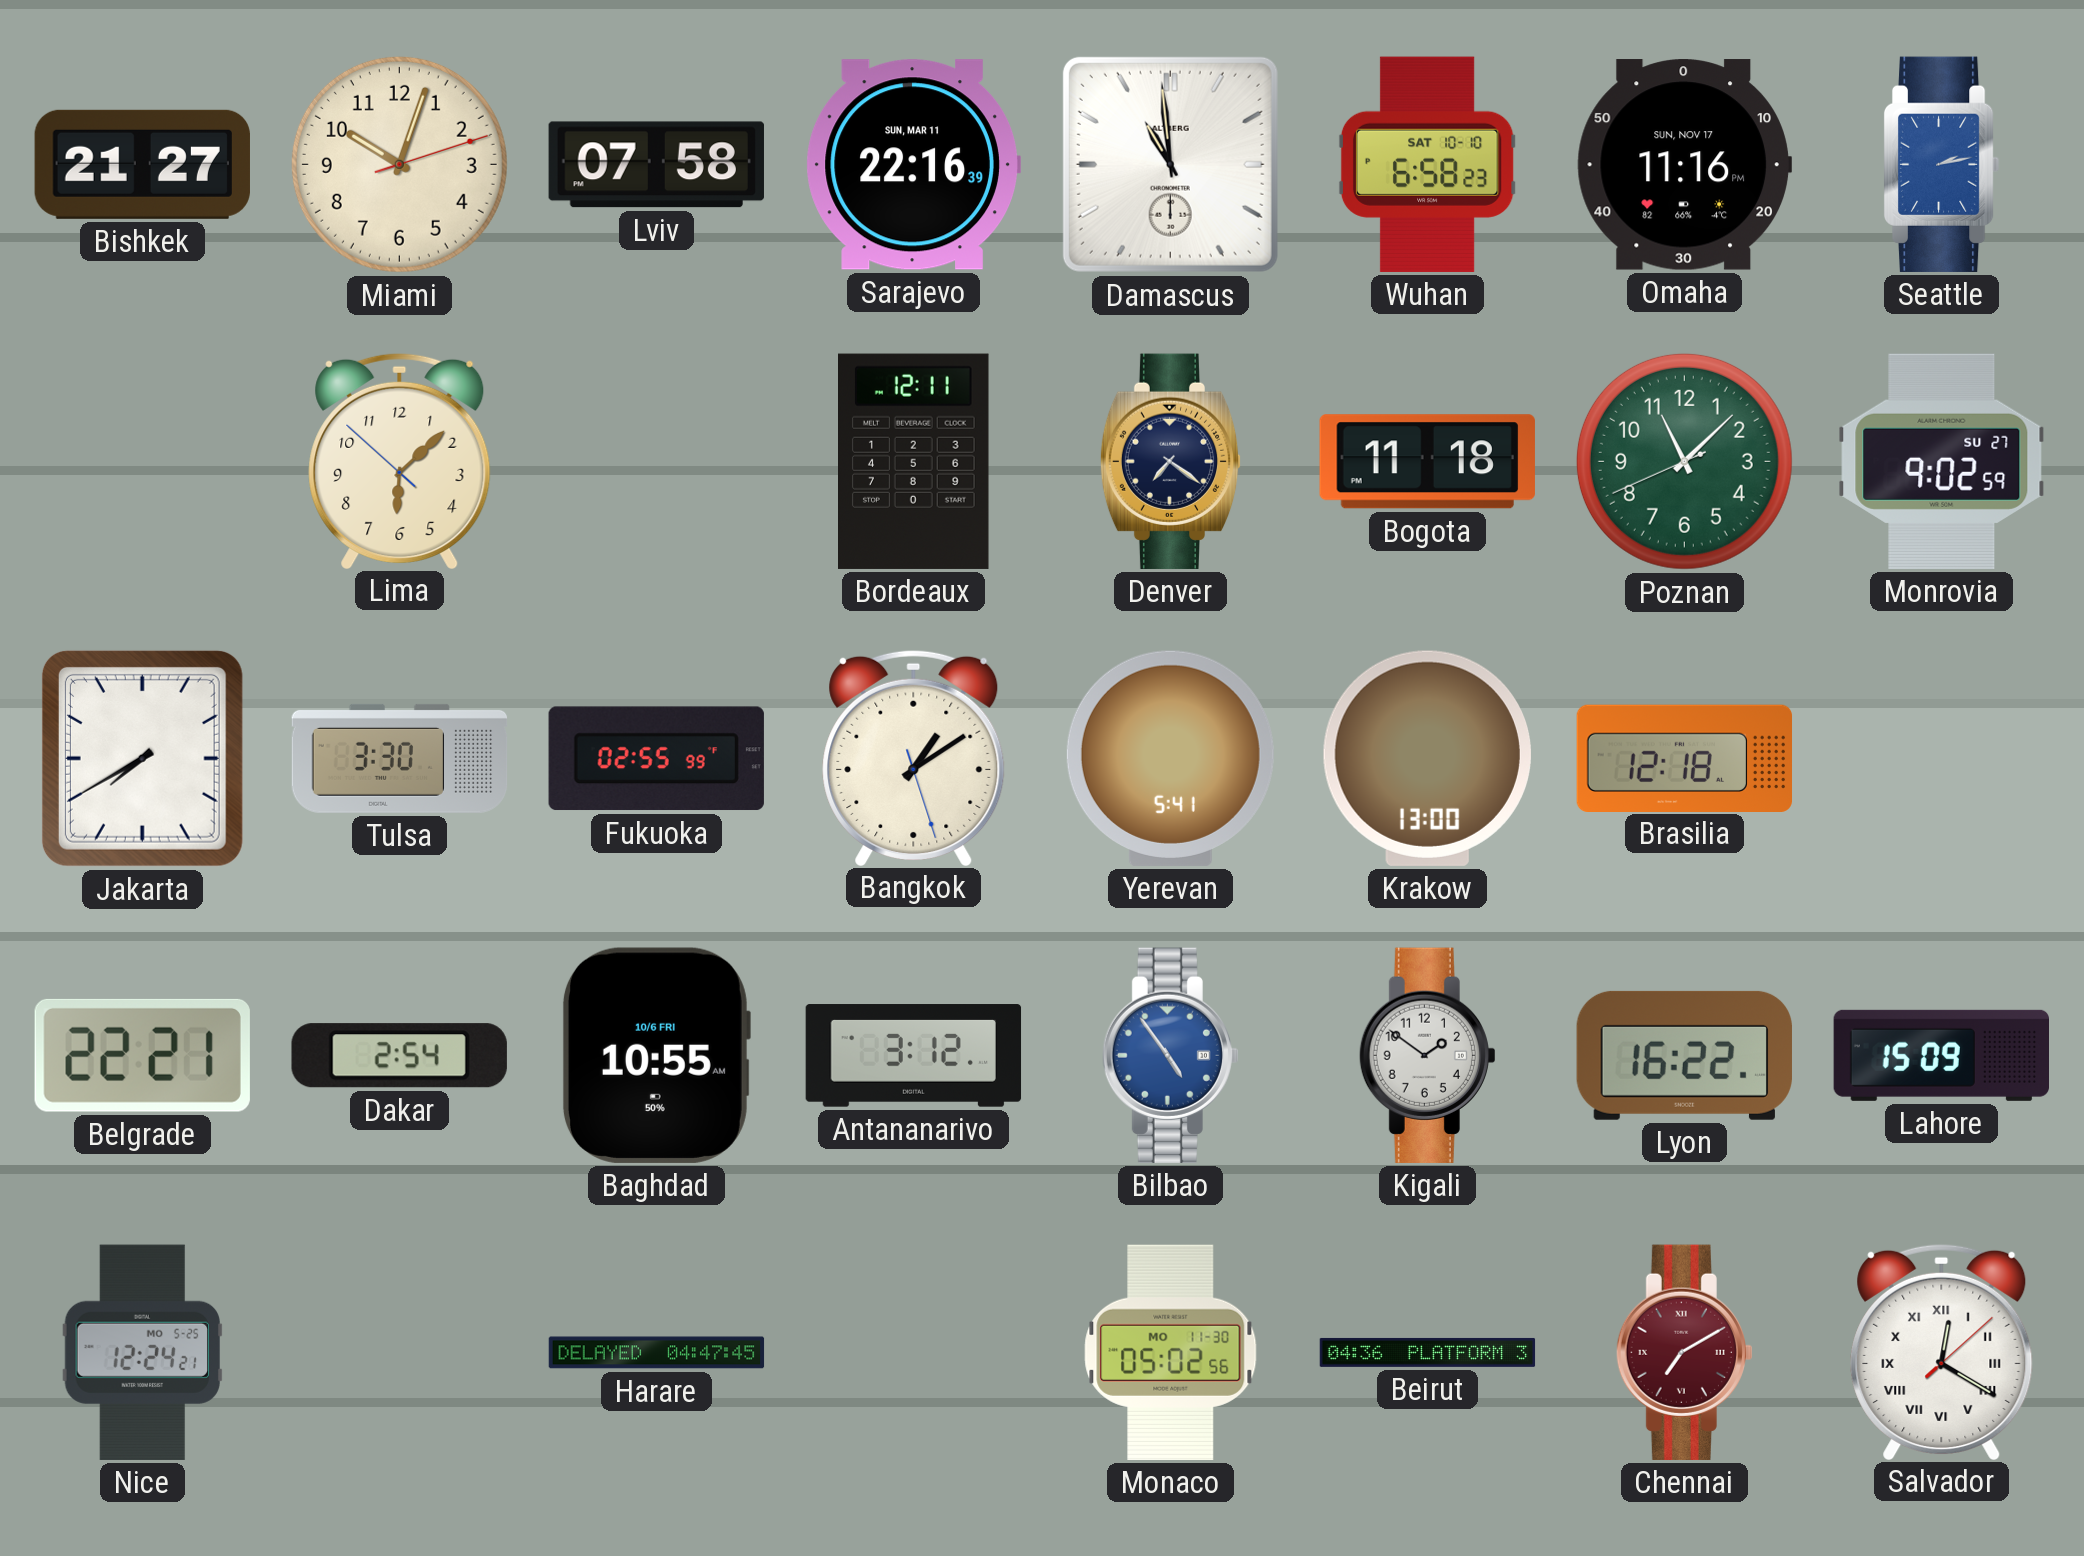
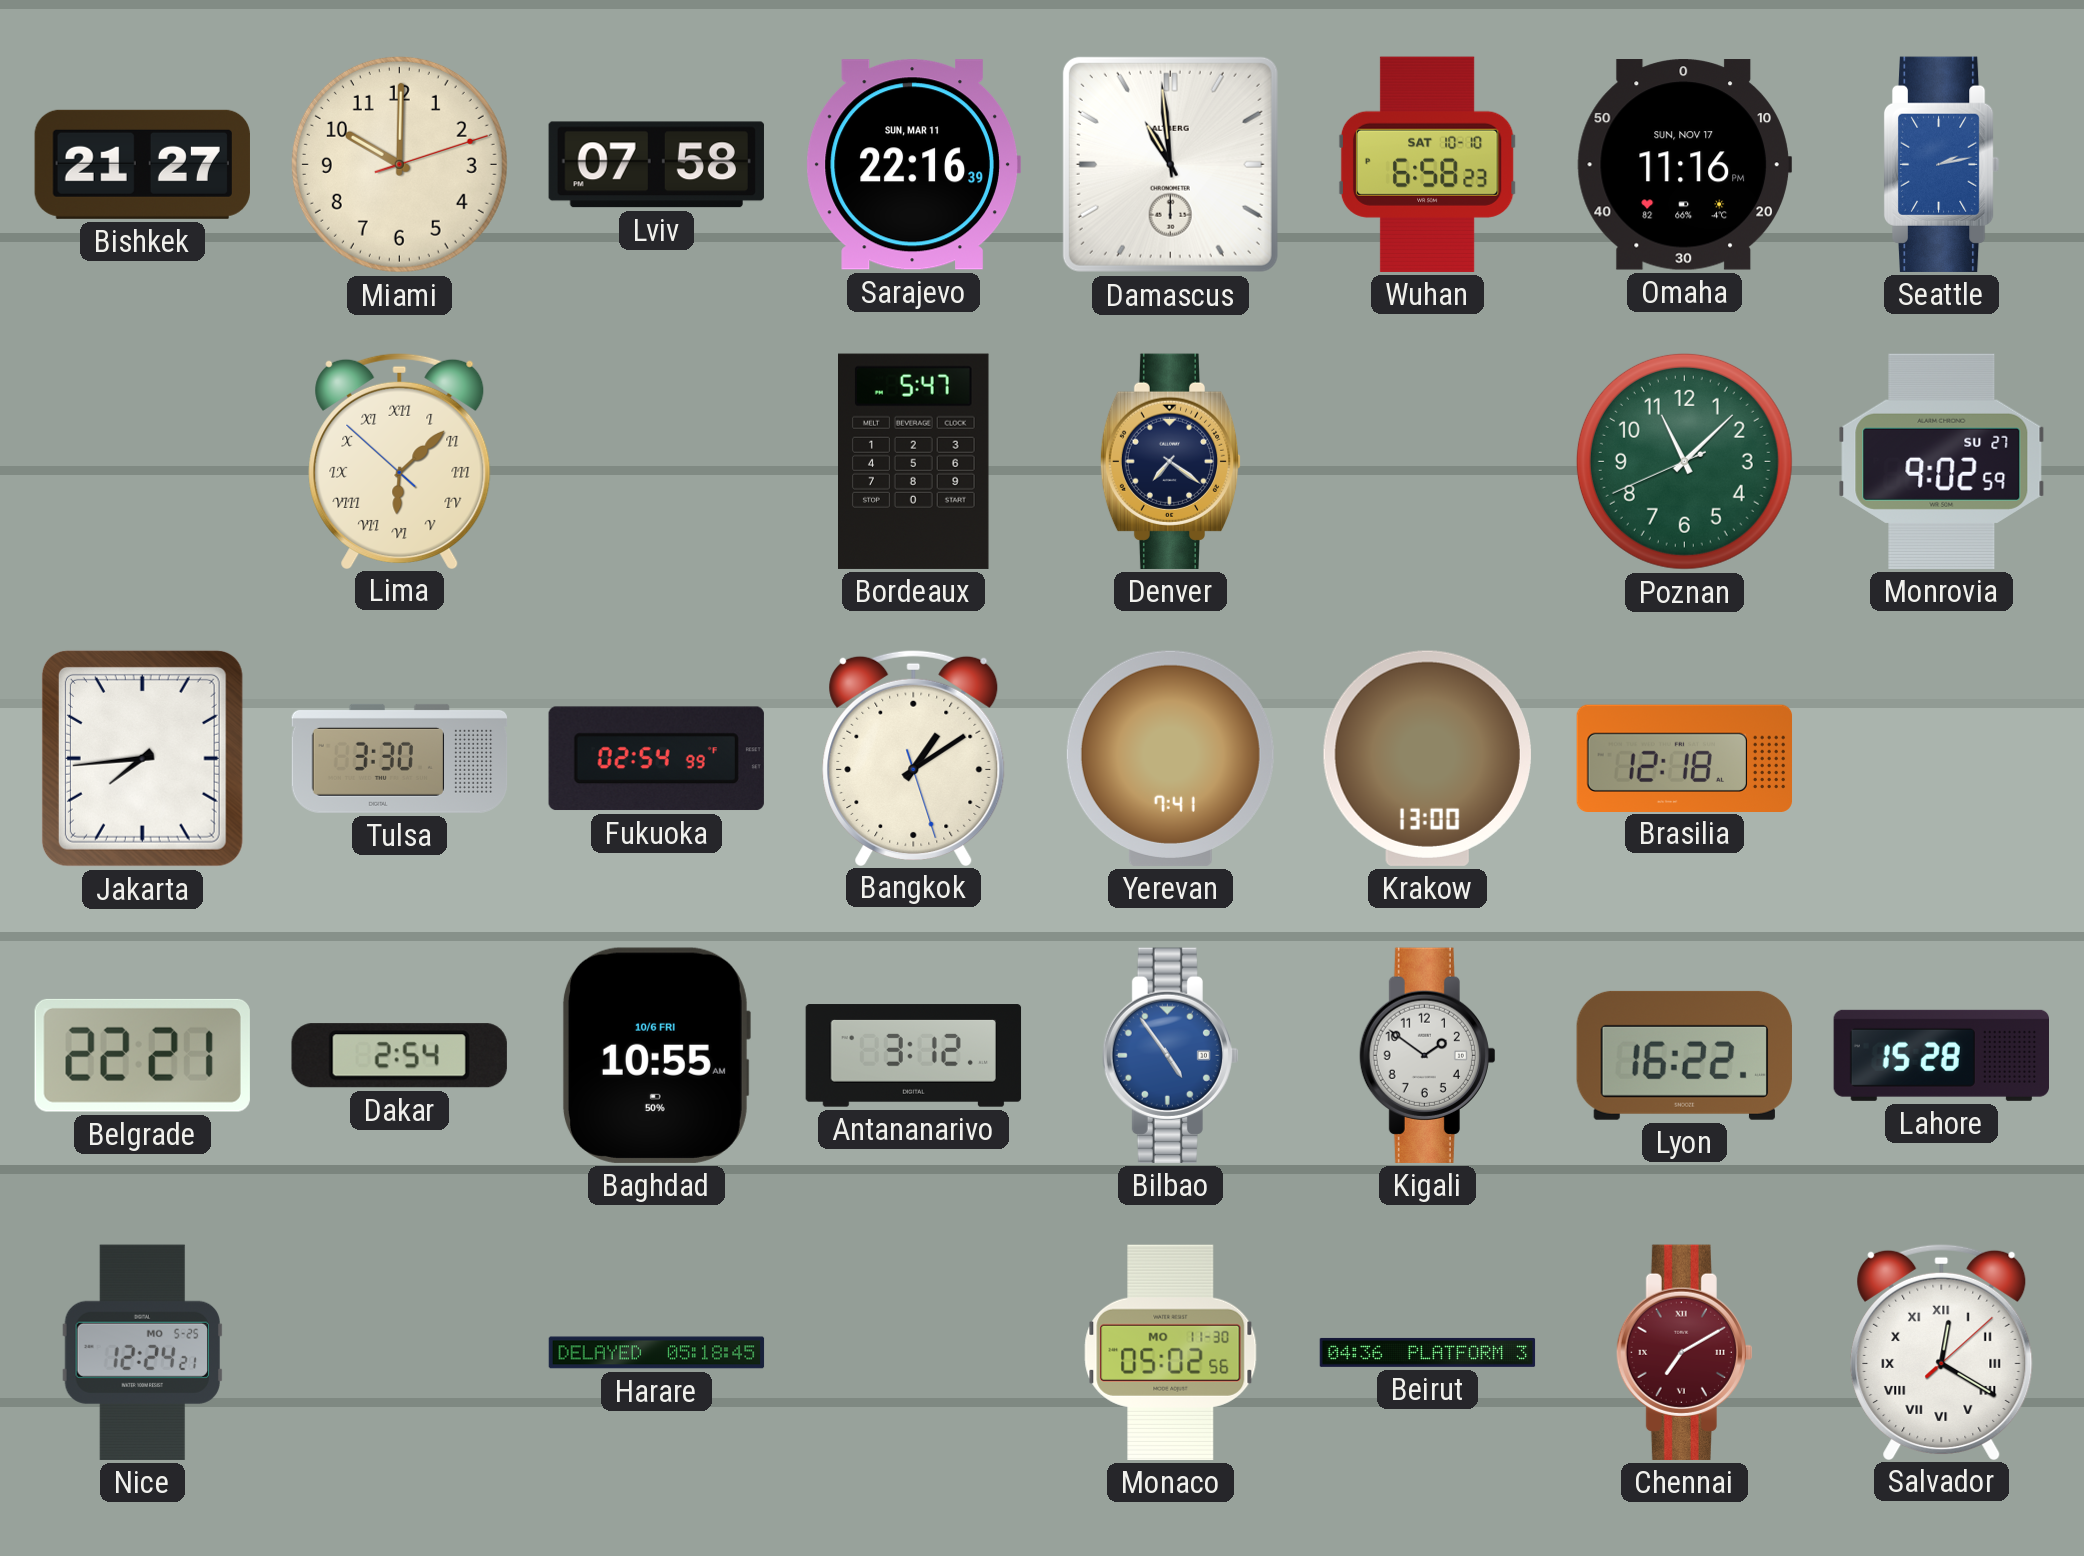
Miami: 10:03 -> 10:00
Lima numerals: Arabic -> Roman
Bordeaux: 12:11 -> 5:47
Bogota: 11:18 -> none
Jakarta: 7:40 -> 7:44
Fukuoka: 02:55 -> 02:54
Yerevan: 5:41 -> 7:41
Lahore: 15:09 -> 15:28
Harare: 04:47 -> 05:18
